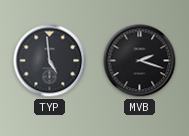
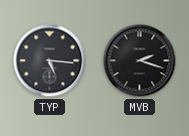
TYP: 4:59 -> 5:16
